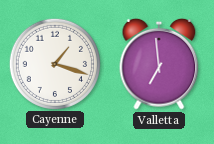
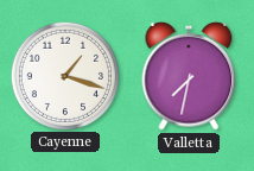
Valletta: 6:59 -> 7:32
